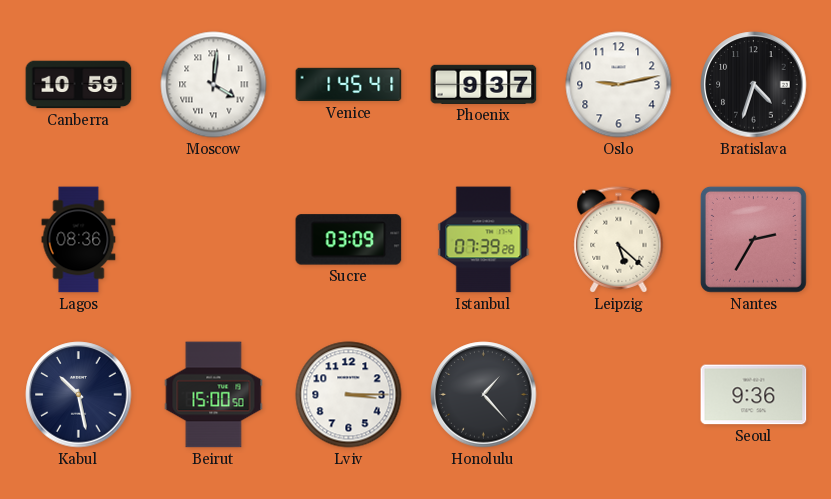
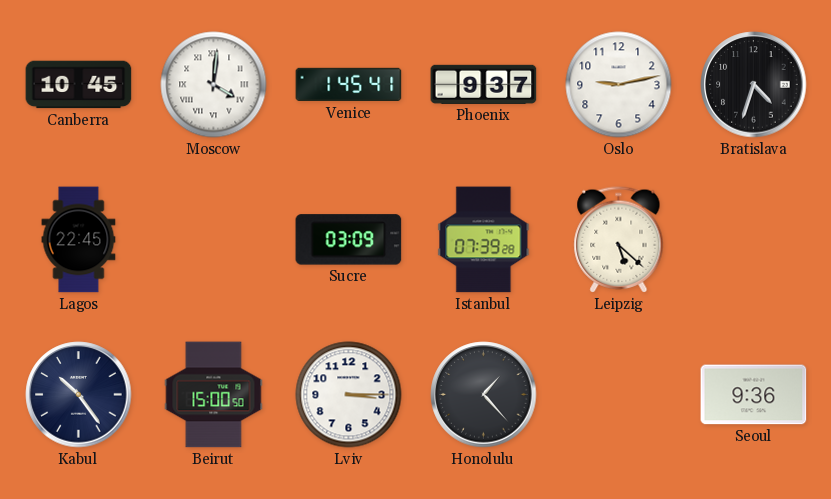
Canberra: 10:59 -> 10:45
Lagos: 08:36 -> 22:45
Nantes: 2:35 -> none
Kabul: 10:28 -> 10:24
